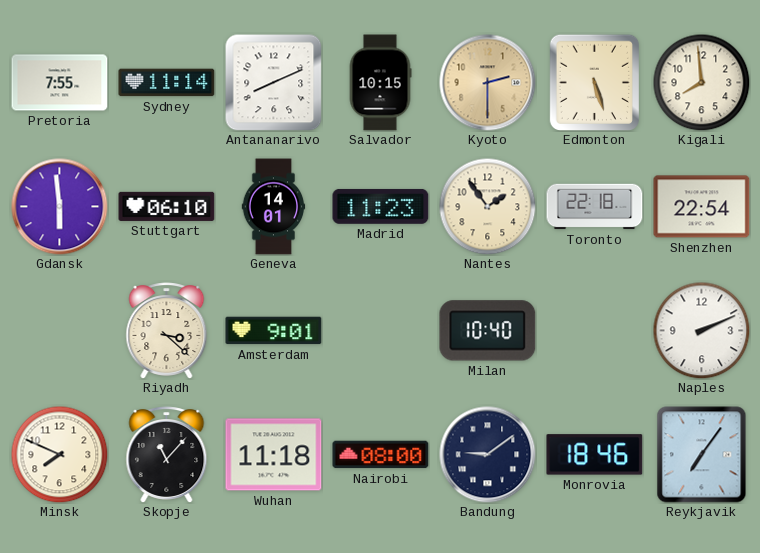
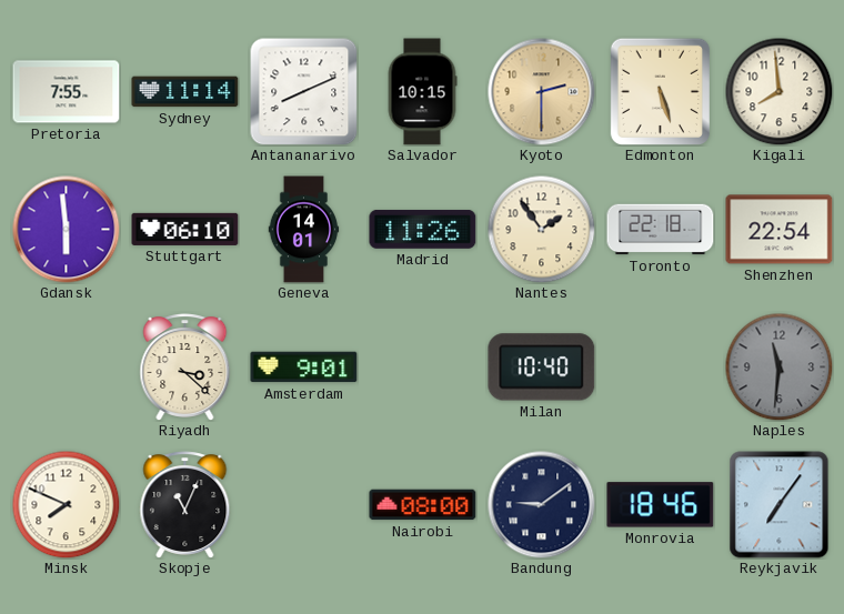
Madrid: 11:23 -> 11:26
Naples: 2:11 -> 11:31
Naples dial: white -> grey
Skopje: 11:07 -> 11:04
Wuhan: 11:18 -> none
